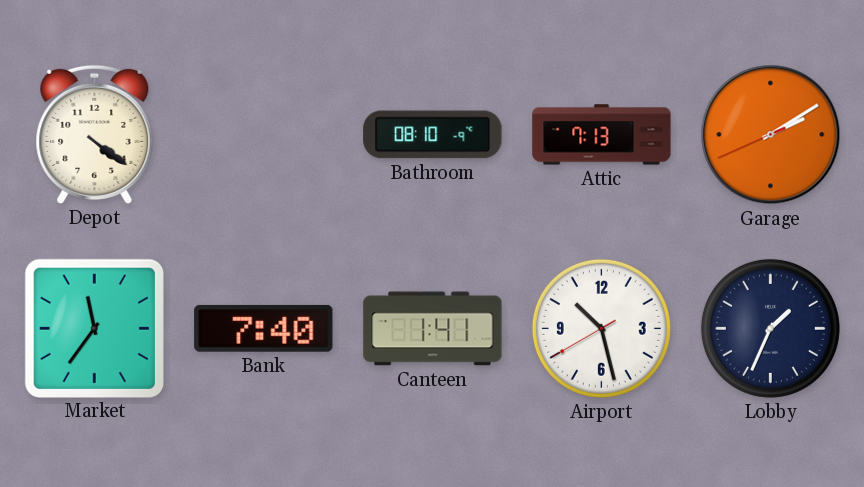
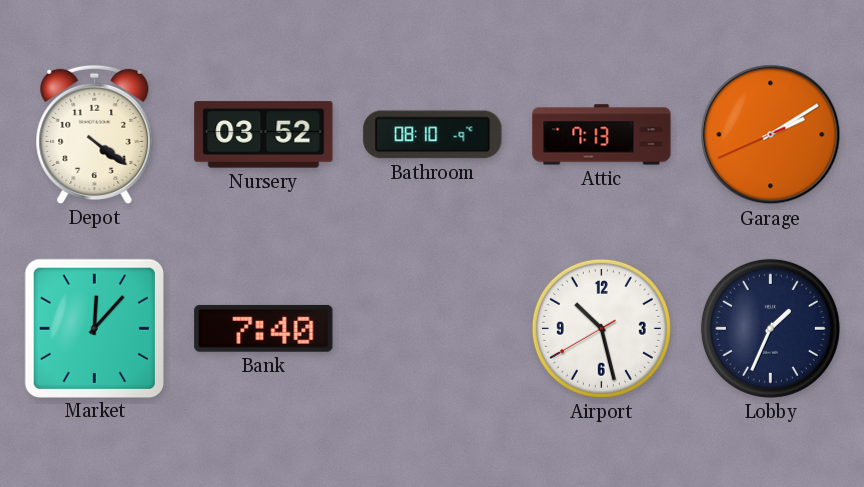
Nursery: none -> 03:52
Market: 11:36 -> 12:07
Canteen: 1:41 -> none
